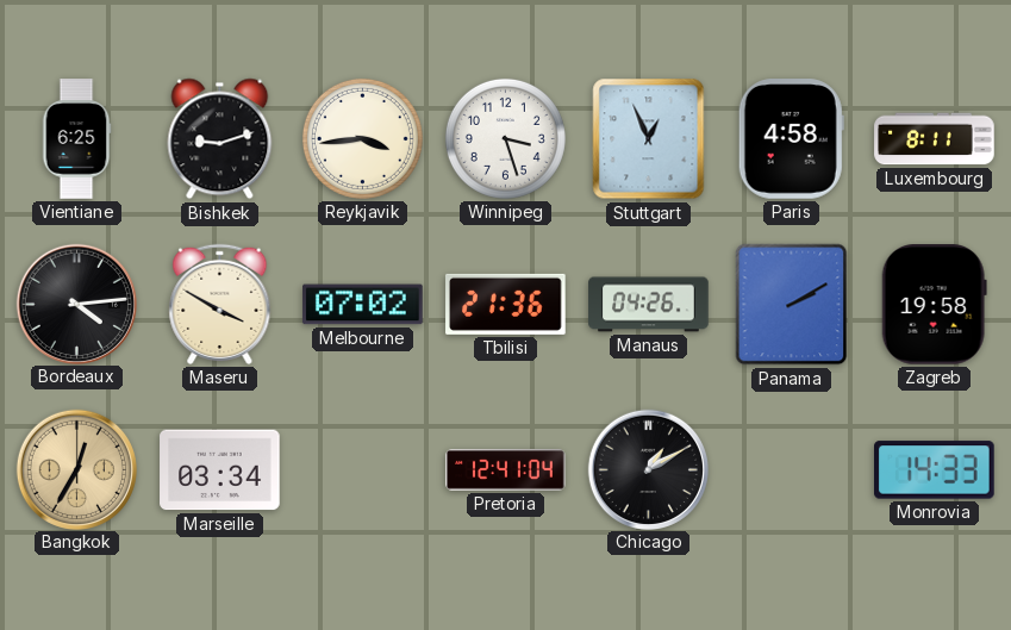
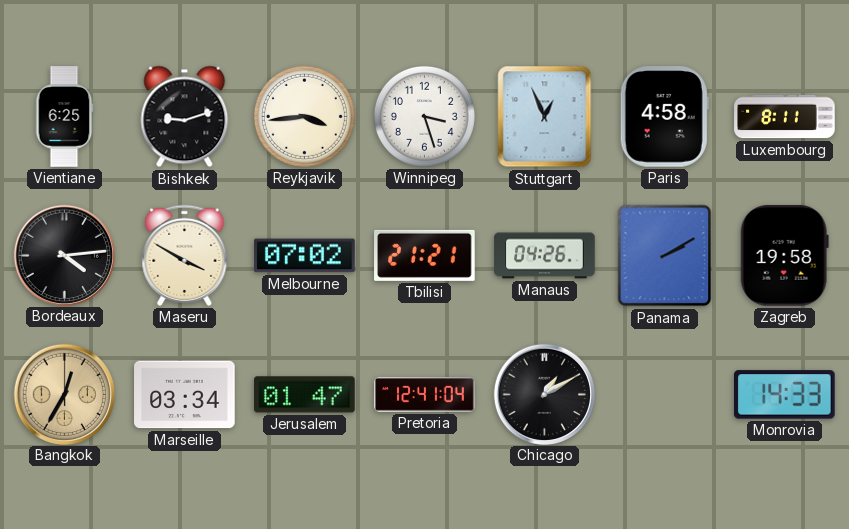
Tbilisi: 21:36 -> 21:21
Jerusalem: none -> 01:47
